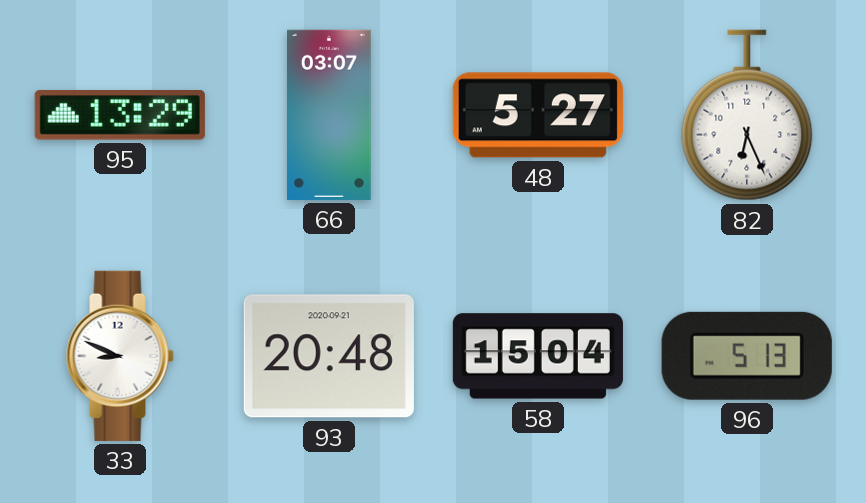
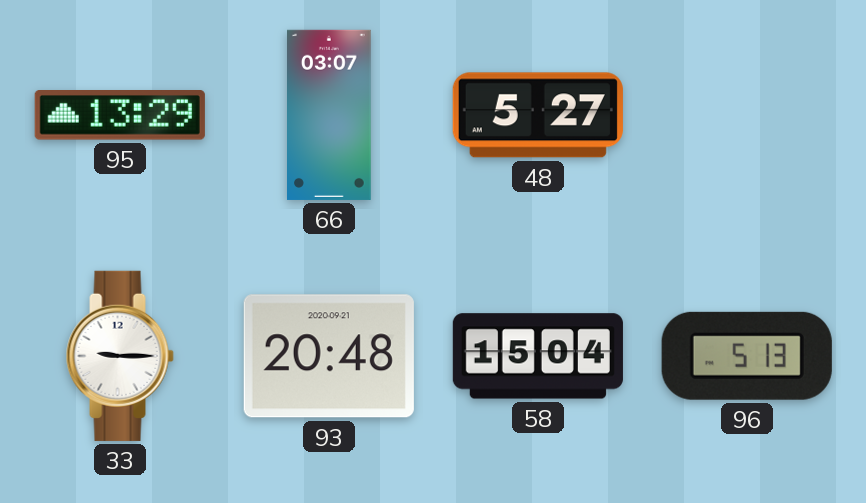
82: 6:26 -> none
33: 8:49 -> 9:15
